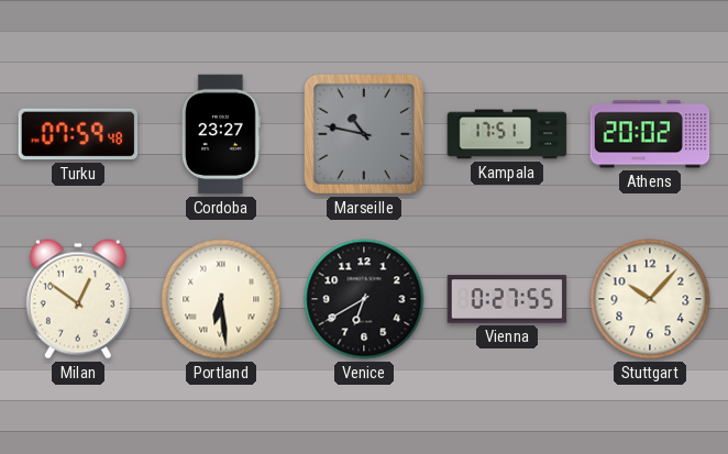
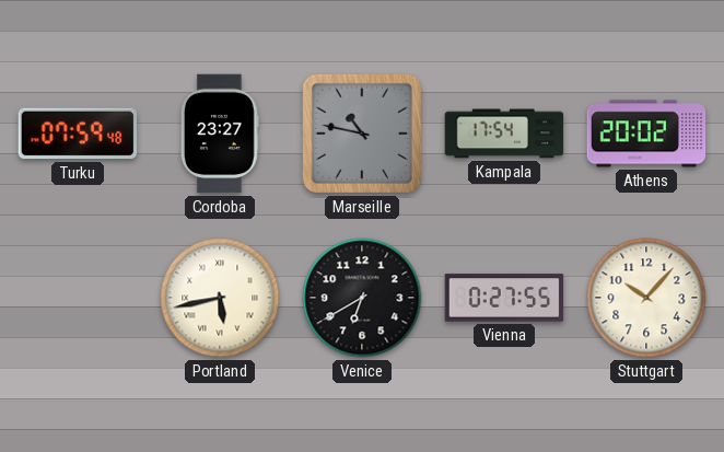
Kampala: 17:51 -> 17:54
Milan: 12:51 -> none
Portland: 6:29 -> 5:43
